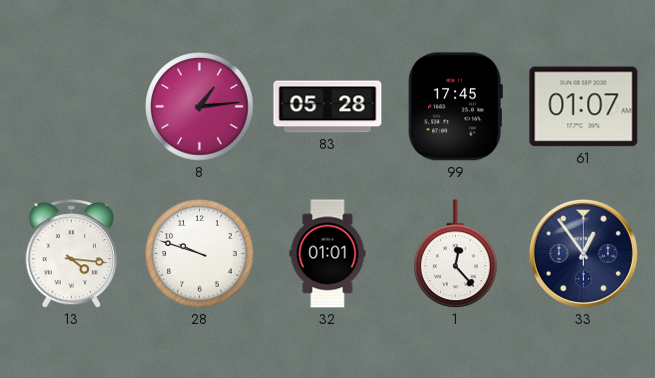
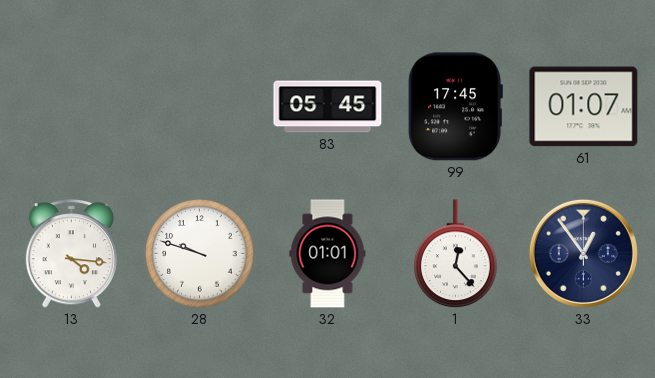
8: 1:14 -> none
83: 05:28 -> 05:45
